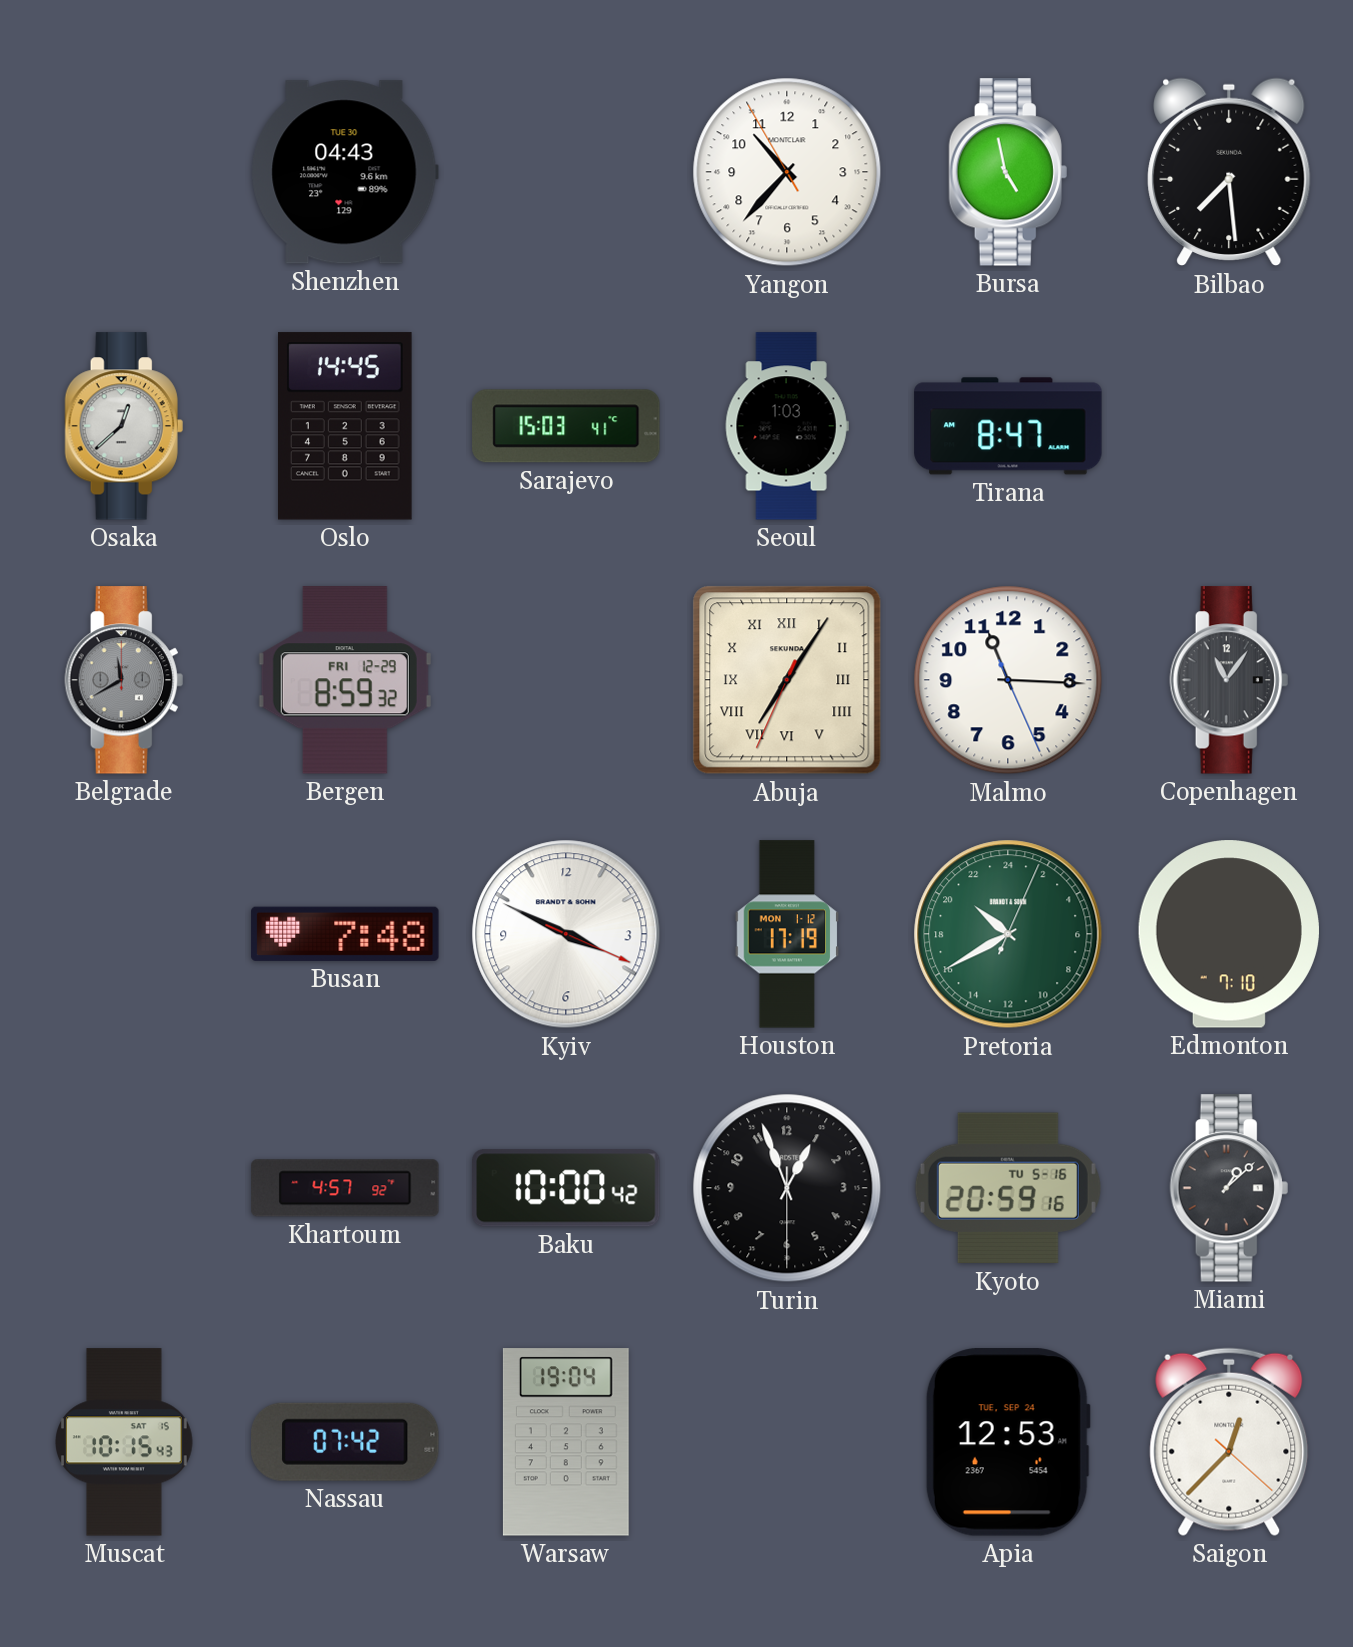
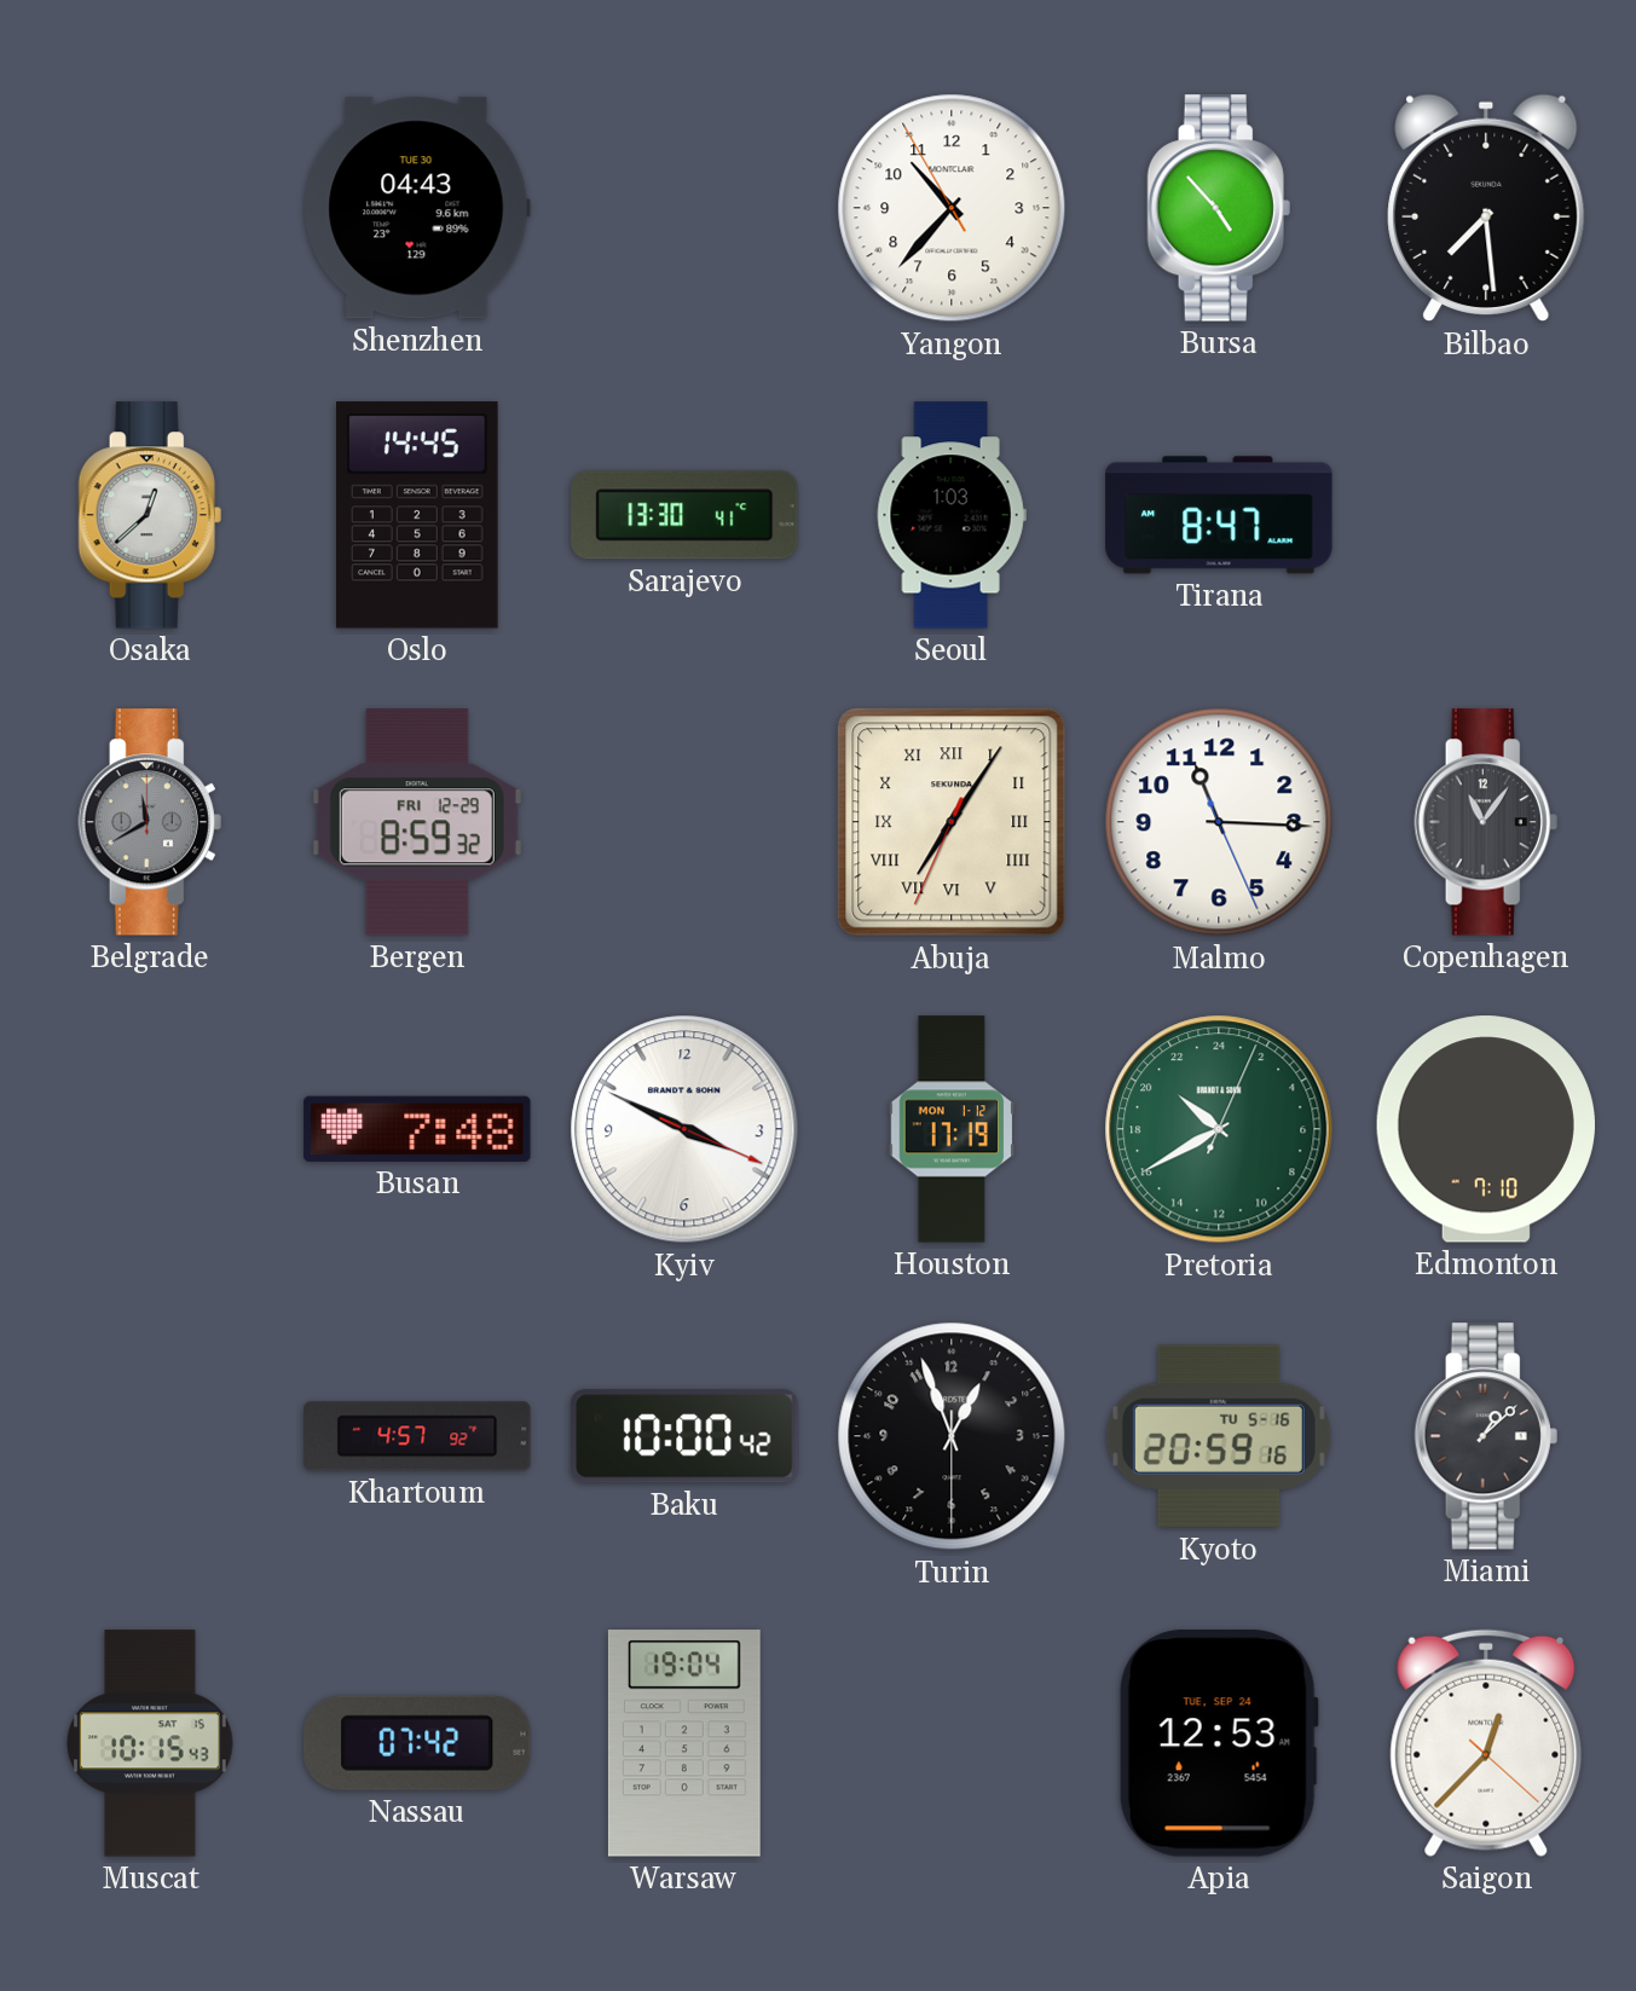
Bursa: 4:58 -> 4:53
Sarajevo: 15:03 -> 13:30
